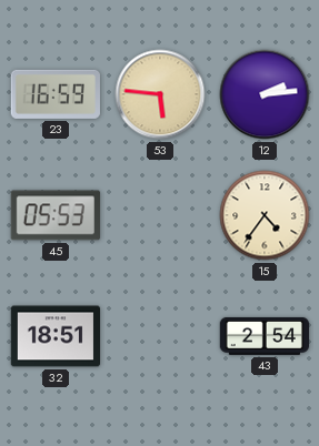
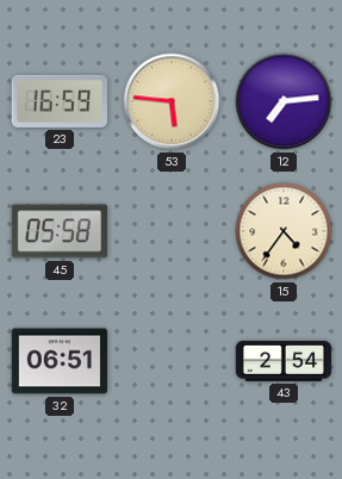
12: 2:14 -> 7:14
45: 05:53 -> 05:58
32: 18:51 -> 06:51
